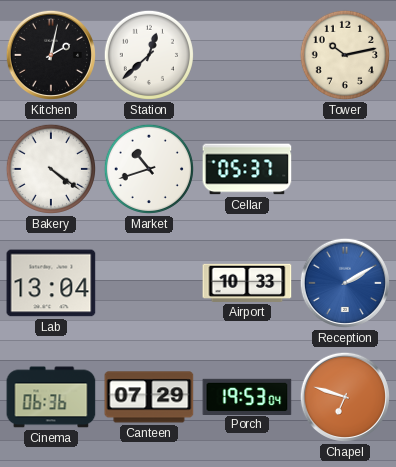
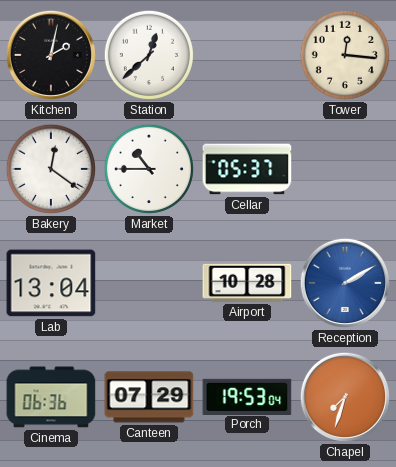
Tower: 10:13 -> 12:16
Bakery: 4:21 -> 12:21
Market: 10:42 -> 10:45
Airport: 10:33 -> 10:28
Chapel: 6:48 -> 7:33
